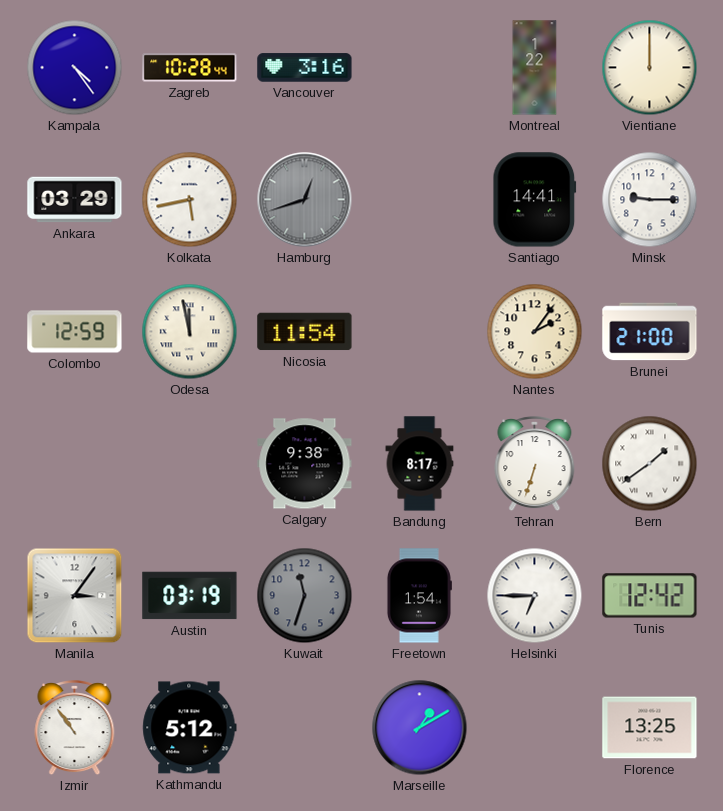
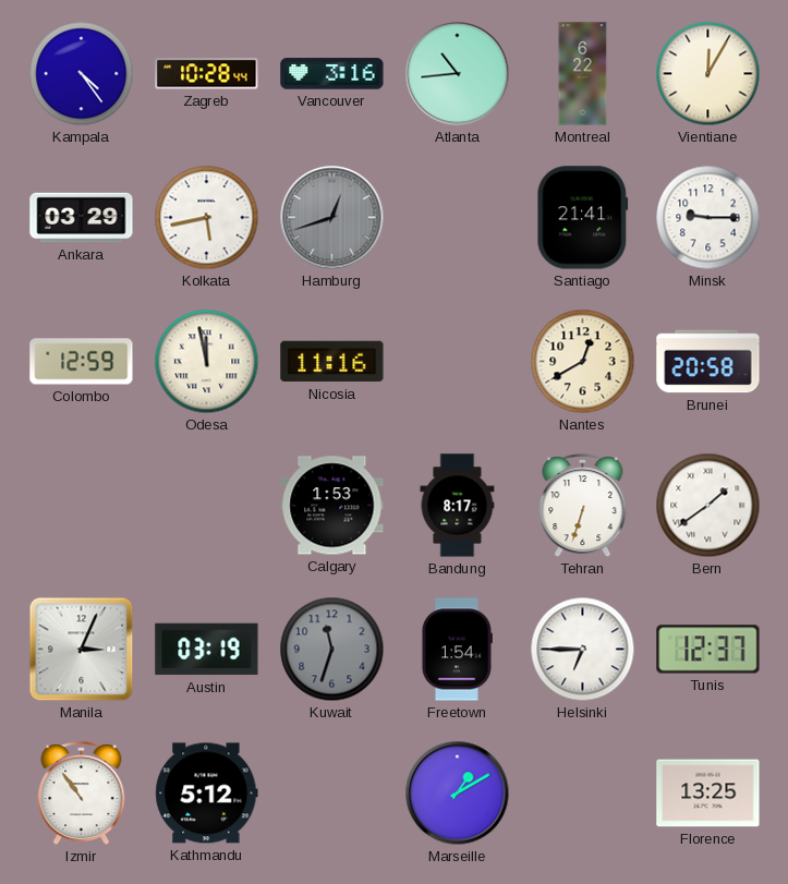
Atlanta: none -> 10:44
Montreal: 1:22 -> 6:22
Vientiane: 12:00 -> 12:05
Santiago: 14:41 -> 21:41
Nicosia: 11:54 -> 11:16
Nantes: 2:06 -> 12:40
Brunei: 21:00 -> 20:58
Calgary: 9:38 -> 1:53
Manila: 3:06 -> 3:04
Tunis: 12:42 -> 12:37
